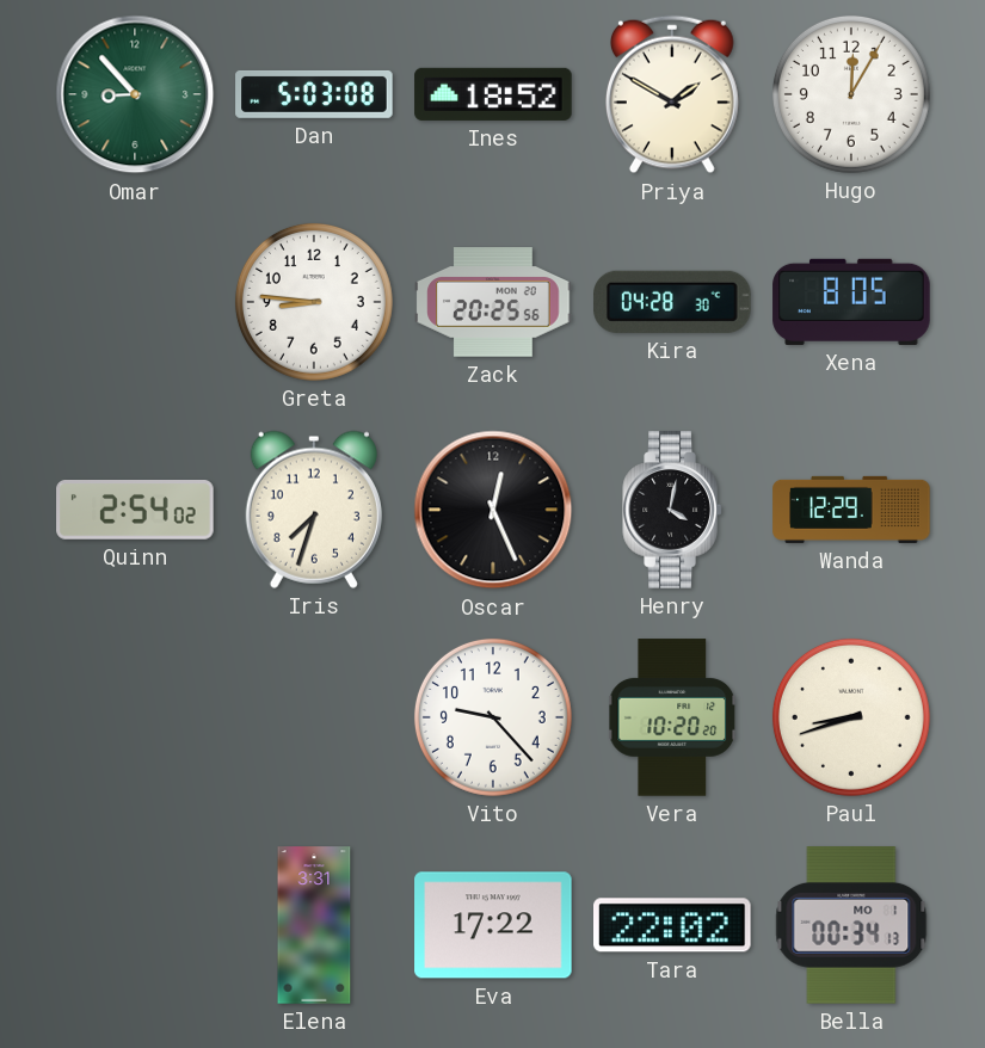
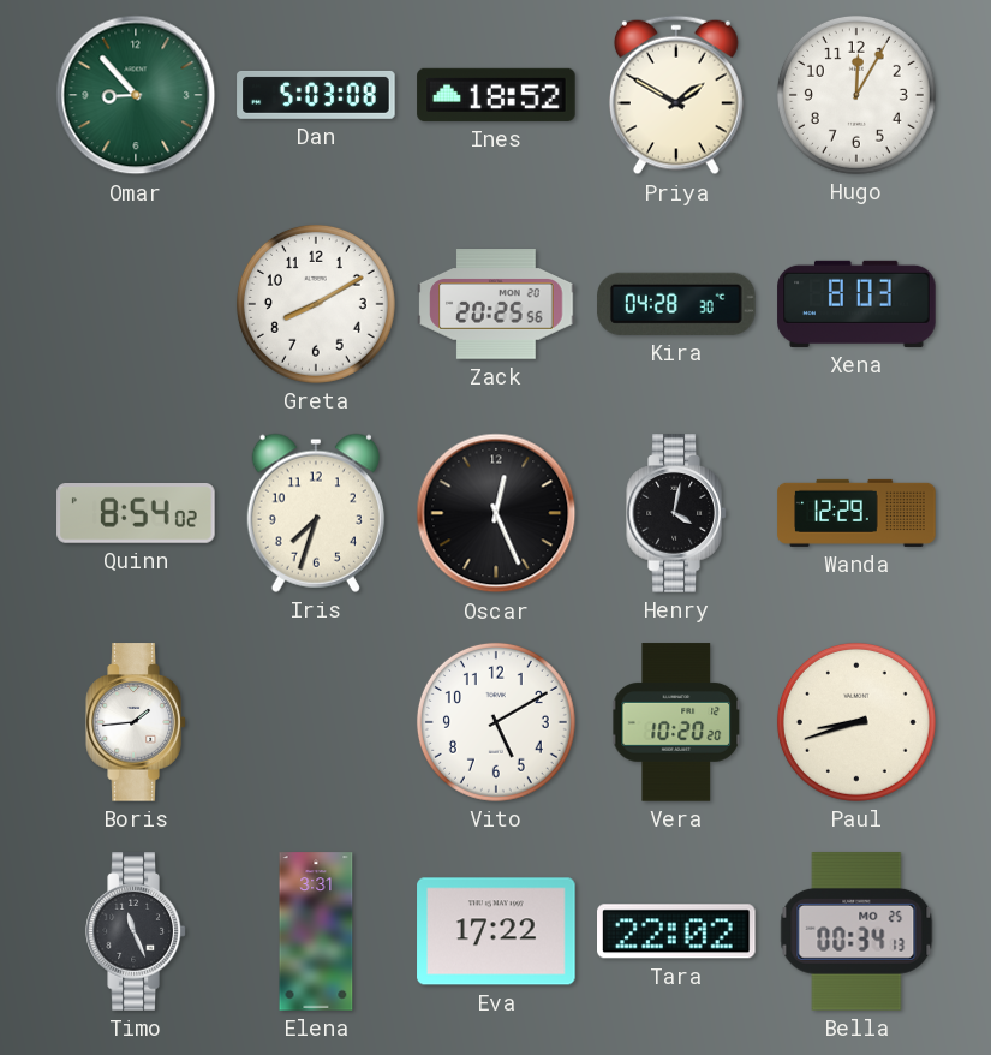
Greta: 8:46 -> 8:10
Xena: 8:05 -> 8:03
Quinn: 2:54 -> 8:54
Boris: none -> 1:44
Vito: 9:23 -> 5:10
Timo: none -> 11:26
Bella date: MO 1 -> MO 25
